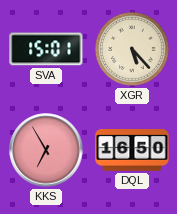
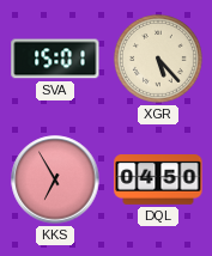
DQL: 16:50 -> 04:50
